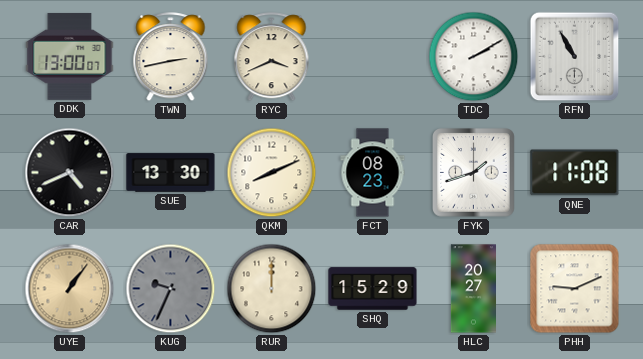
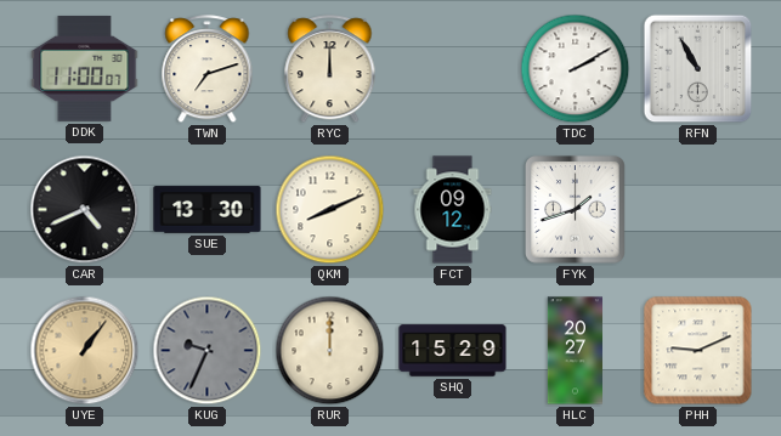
DDK: 13:00 -> 11:00
TWN: 2:43 -> 7:12
RYC: 3:41 -> 12:00
FCT: 08:23 -> 09:12
QNE: 11:08 -> none
